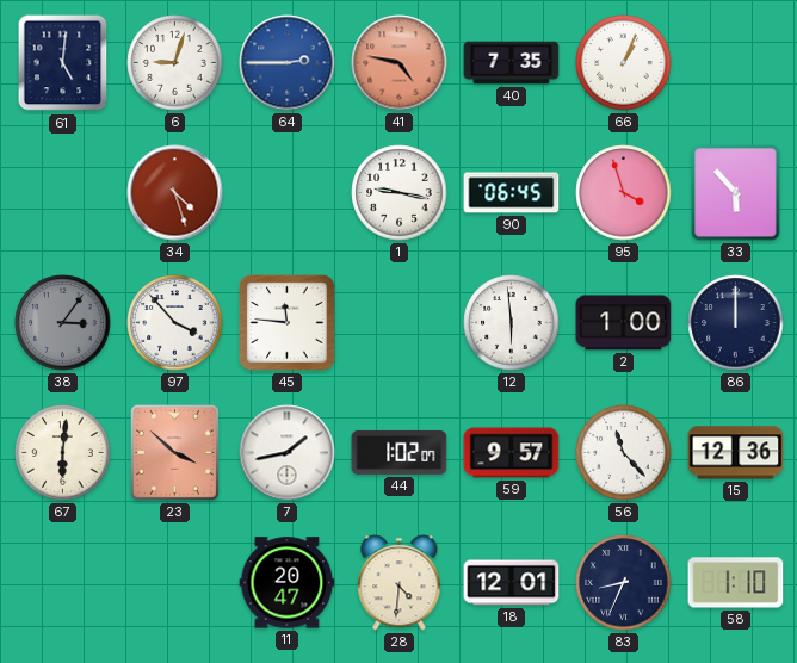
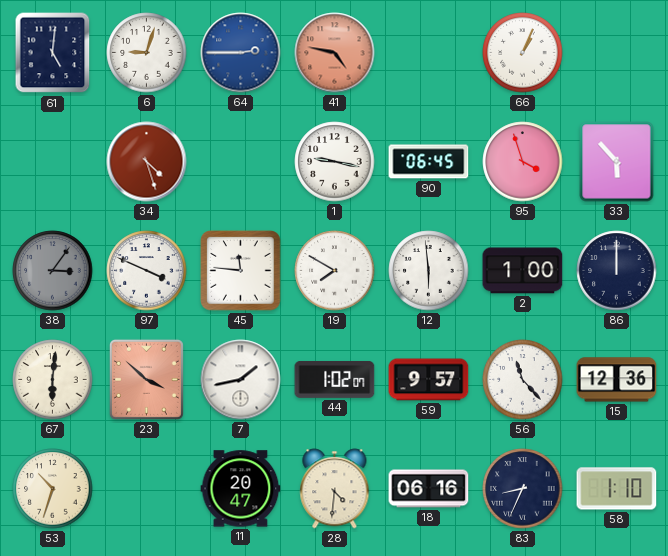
40: 7:35 -> none
97: 3:53 -> 3:49
19: none -> 7:50
53: none -> 10:33
18: 12:01 -> 06:16
